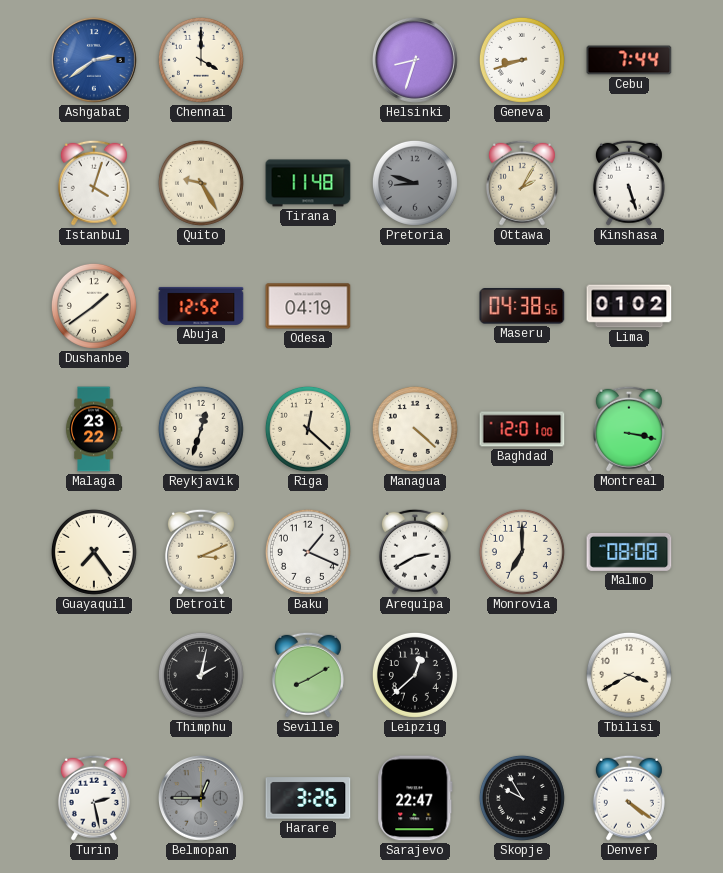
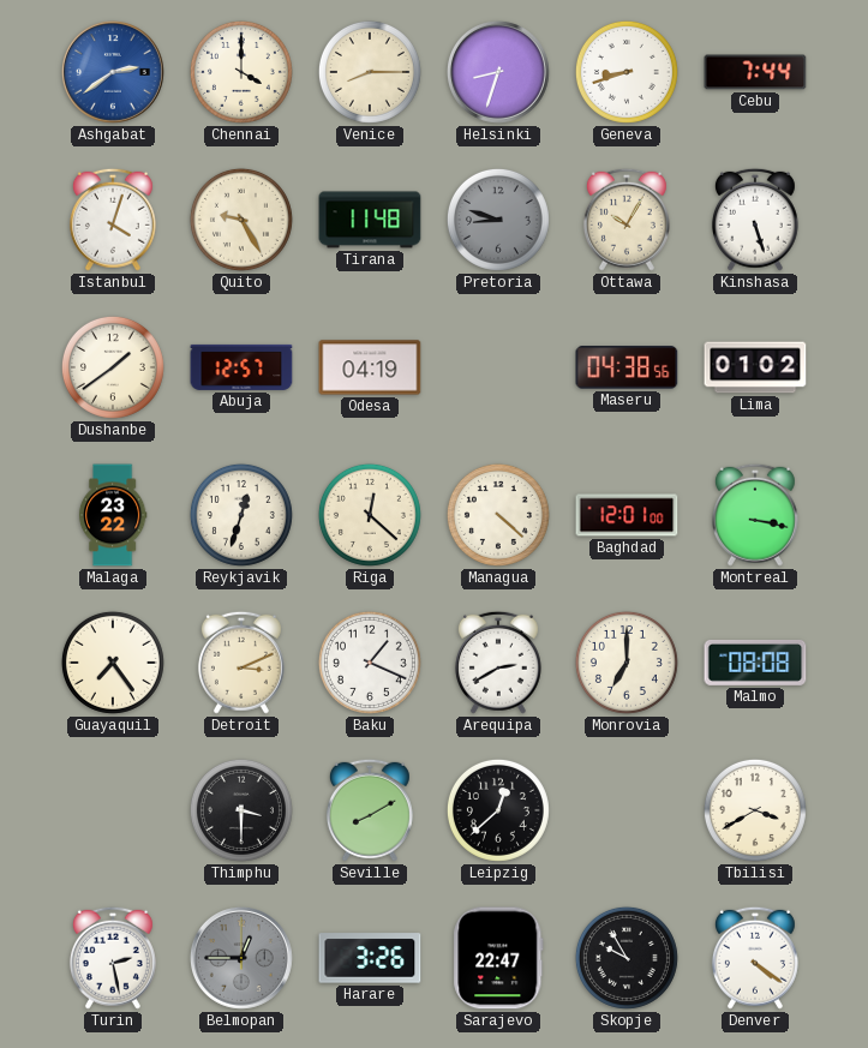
Venice: none -> 8:15
Ottawa: 2:05 -> 10:05
Abuja: 12:52 -> 12:57
Thimphu: 2:02 -> 3:30
